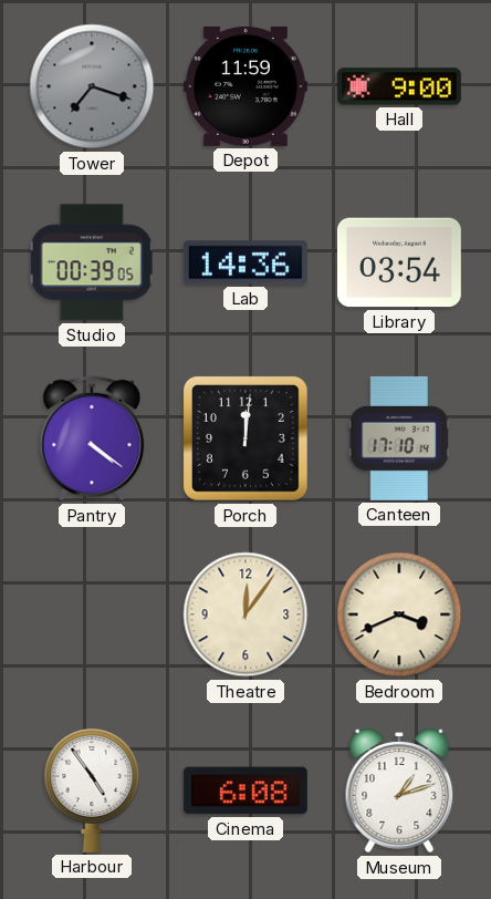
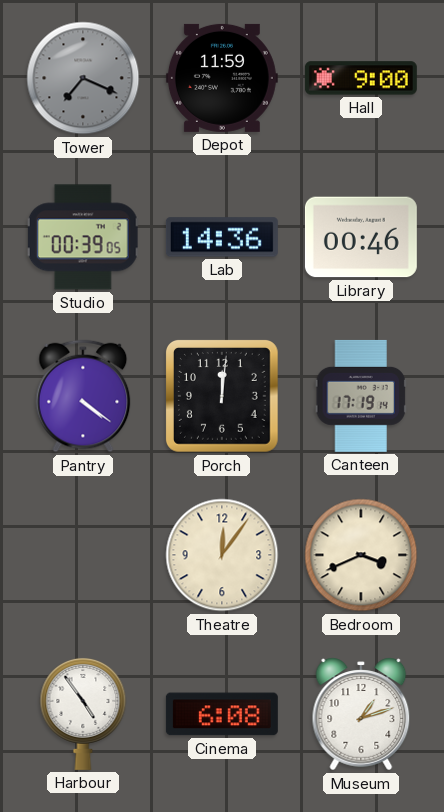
Tower: 7:18 -> 7:19
Library: 03:54 -> 00:46
Canteen: 17:10 -> 17:19
